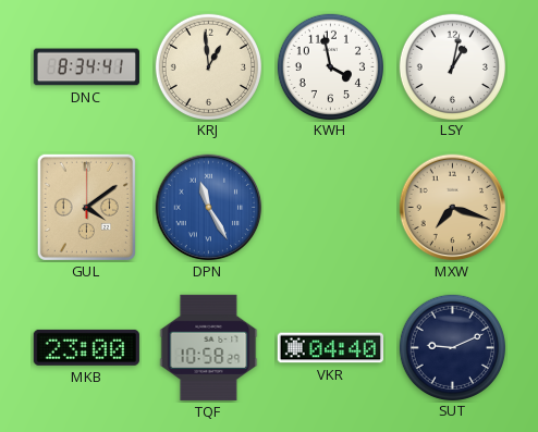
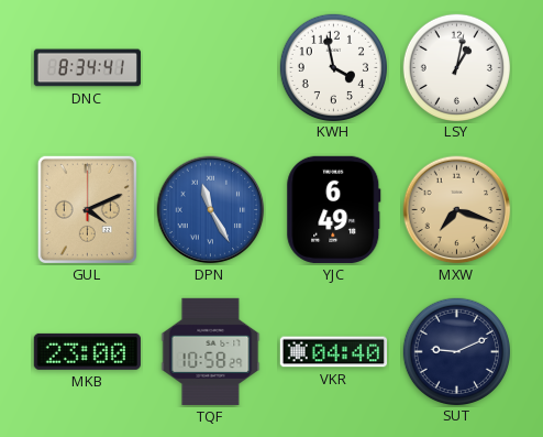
KRJ: 12:59 -> none
GUL: 4:09 -> 4:11
YJC: none -> 6:49
